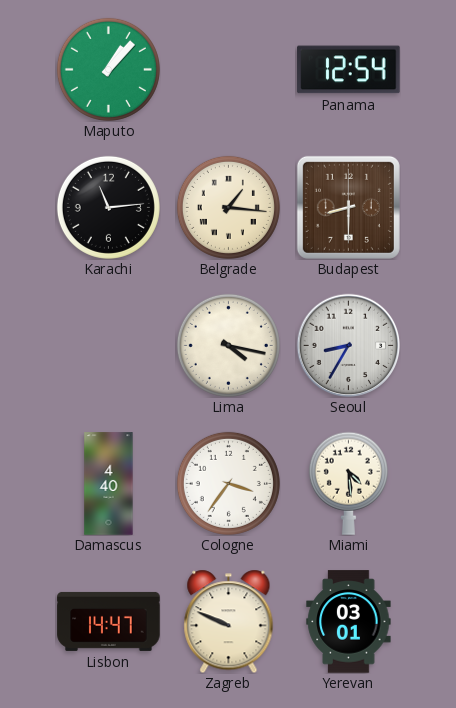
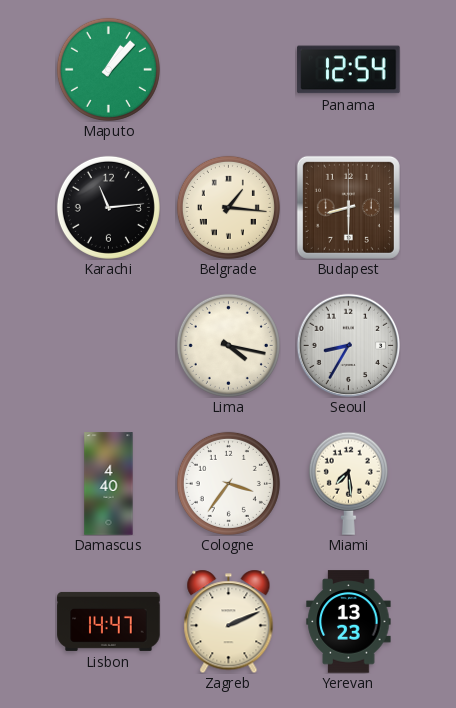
Miami: 4:29 -> 7:29
Zagreb: 9:49 -> 2:11
Yerevan: 03:01 -> 13:23
